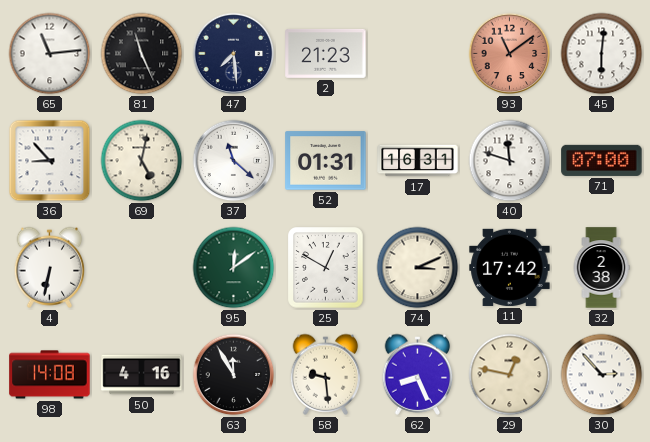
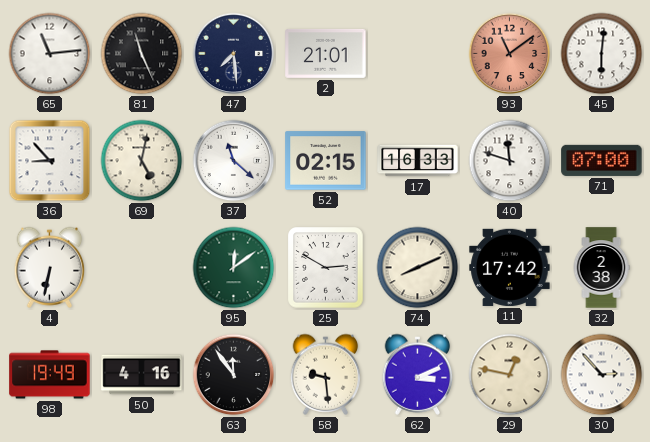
2: 21:23 -> 21:01
52: 01:31 -> 02:15
17: 16:31 -> 16:33
25: 12:50 -> 2:50
74: 3:11 -> 8:11
98: 14:08 -> 19:49
63: 11:55 -> 11:54
62: 8:26 -> 3:11
